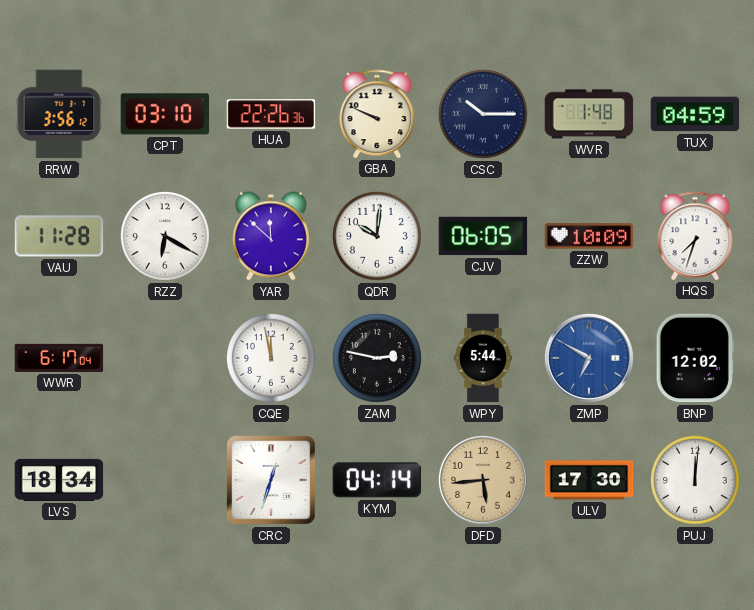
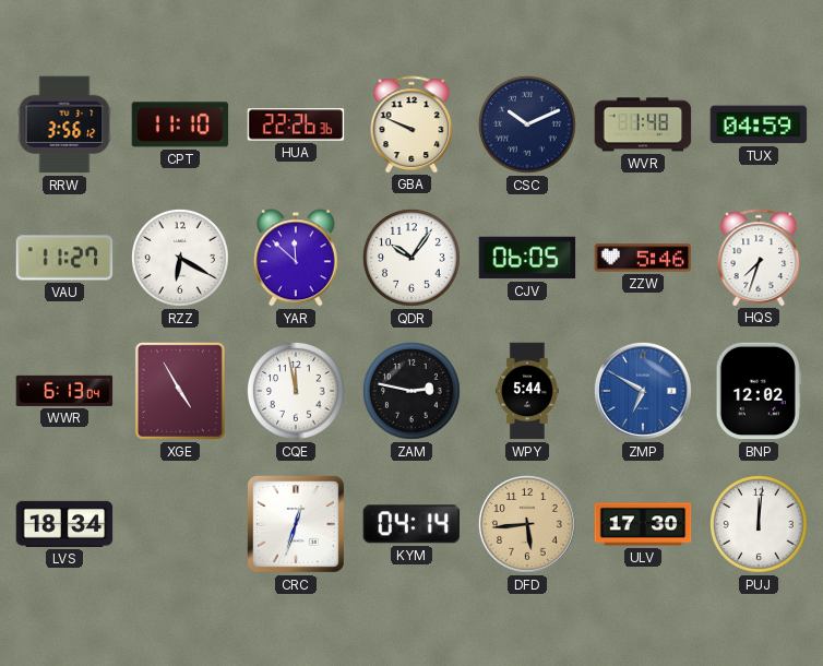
CPT: 03:10 -> 11:10
CSC: 10:15 -> 10:11
VAU: 11:28 -> 11:27
QDR: 10:01 -> 10:06
ZZW: 10:09 -> 5:46
WWR: 6:17 -> 6:13
XGE: none -> 4:55
